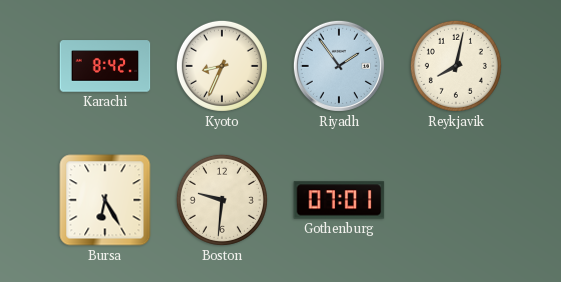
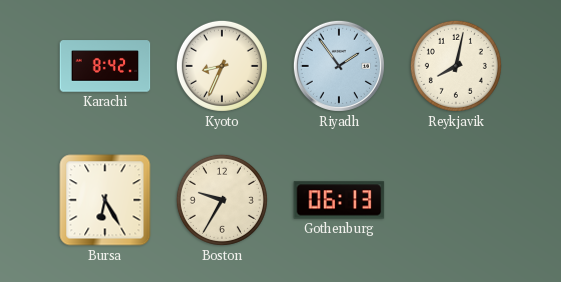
Boston: 9:31 -> 9:35
Gothenburg: 07:01 -> 06:13
